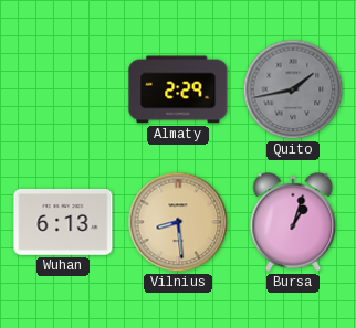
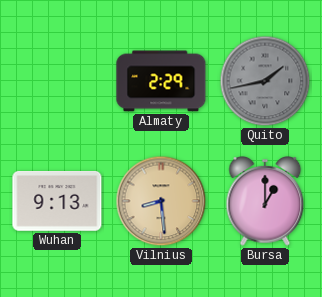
Wuhan: 6:13 -> 9:13
Bursa: 1:03 -> 1:00
